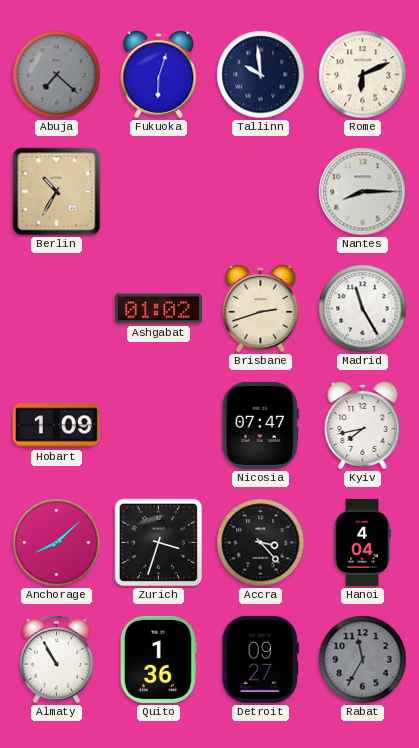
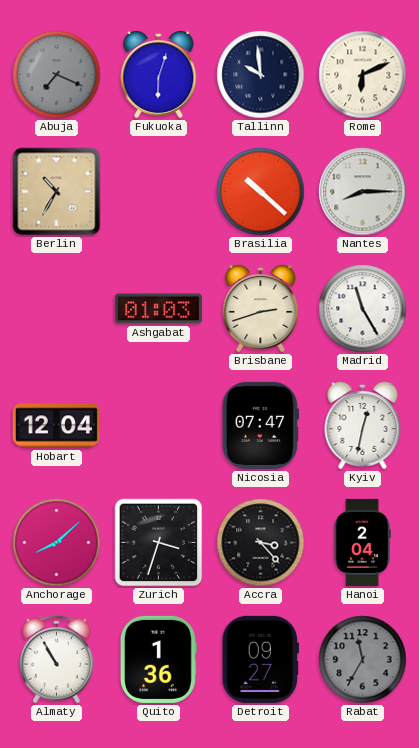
Abuja: 7:22 -> 7:19
Brasilia: none -> 10:22
Ashgabat: 01:02 -> 01:03
Hobart: 1:09 -> 12:04
Kyiv: 7:43 -> 12:32
Hanoi: 4:04 -> 2:04
